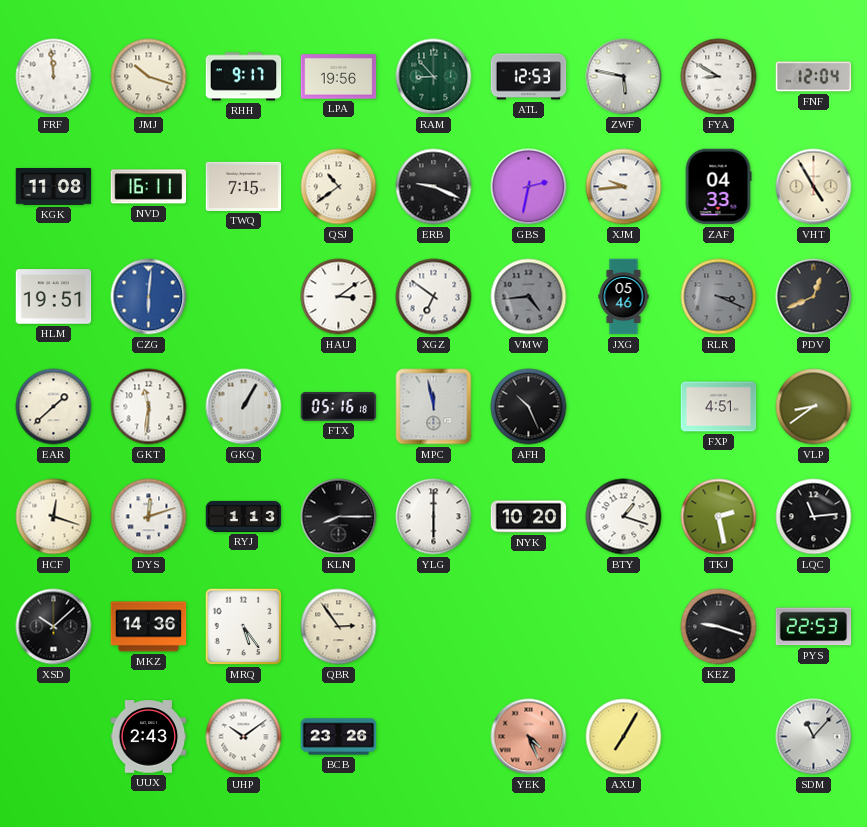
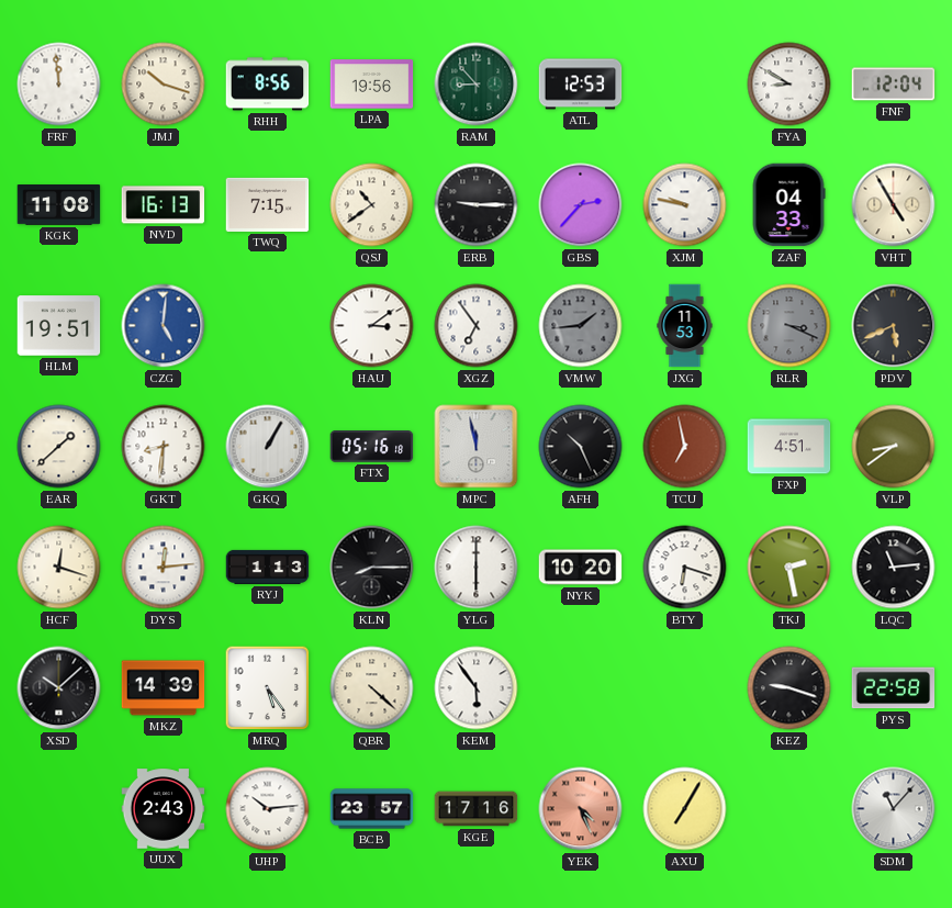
RHH: 9:17 -> 8:56
ZWF: 5:47 -> none
NVD: 16:11 -> 16:13
ERB: 9:19 -> 9:15
GBS: 2:32 -> 2:37
XJM: 9:44 -> 9:47
CZG: 6:01 -> 5:01
XGZ: 6:51 -> 6:54
VMW: 4:44 -> 1:44
JXG: 05:46 -> 11:53
PDV: 12:41 -> 5:41
GKT: 11:31 -> 8:31
TCU: none -> 6:58
DYS: 12:12 -> 12:14
BTY: 1:18 -> 6:18
MKZ: 14:36 -> 14:39
QBR: 2:54 -> 4:22
KEM: none -> 5:54
PYS: 22:53 -> 22:58
UHP: 10:09 -> 10:14
BCB: 23:26 -> 23:57
KGE: none -> 17:16
